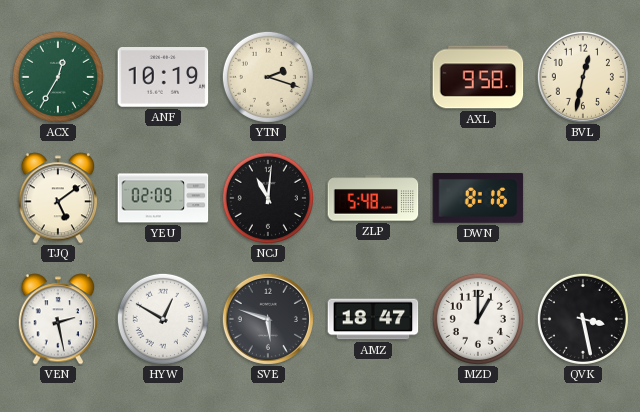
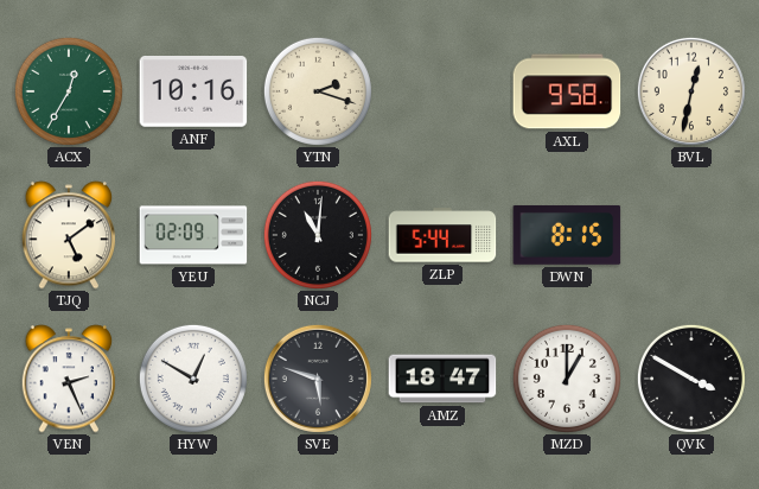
ANF: 10:19 -> 10:16
ZLP: 5:48 -> 5:44
DWN: 8:16 -> 8:15
VEN: 2:28 -> 2:26
QVK: 3:28 -> 3:50
